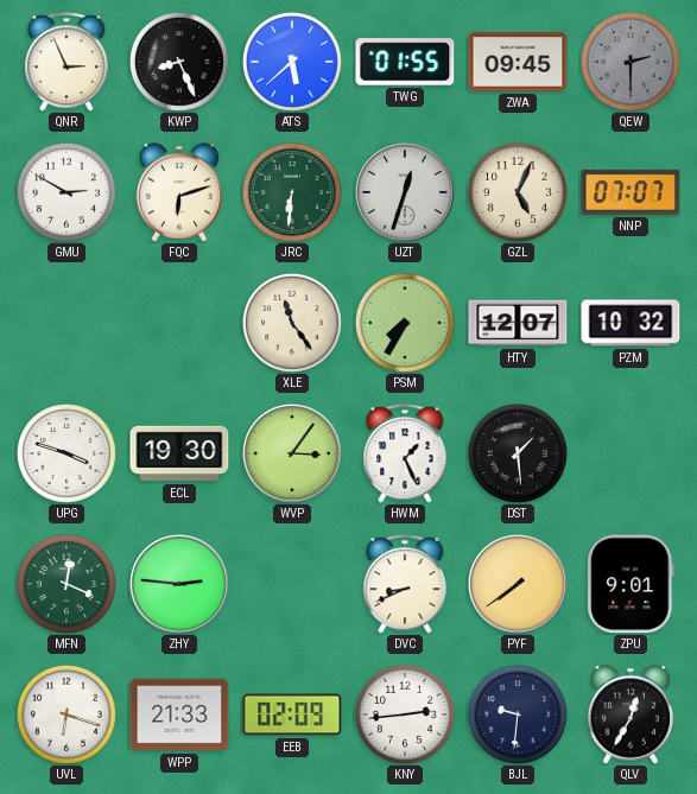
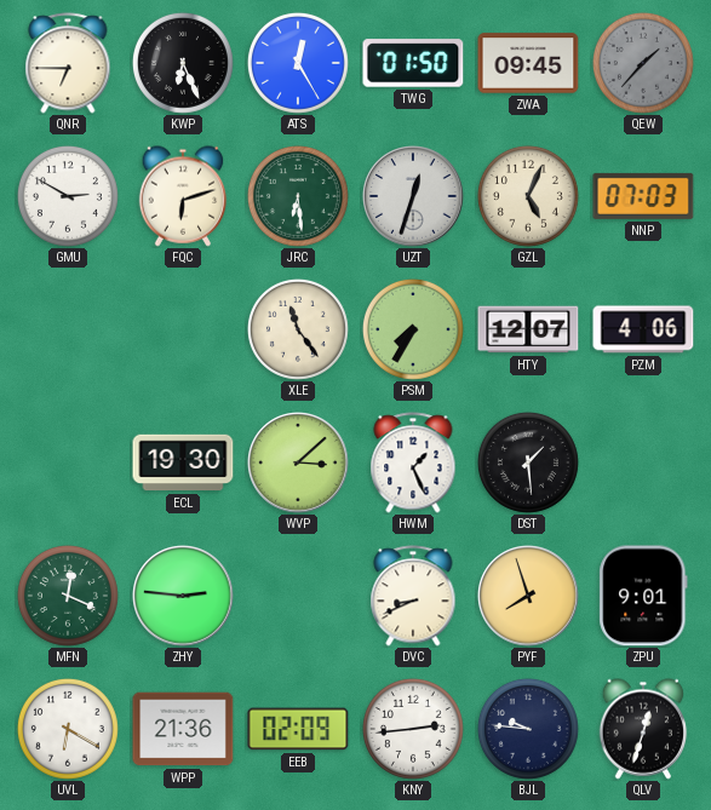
QNR: 2:56 -> 6:45
KWP: 8:26 -> 6:26
ATS: 5:38 -> 12:25
TWG: 01:55 -> 01:50
QEW: 2:30 -> 1:37
JRC: 6:31 -> 6:29
NNP: 07:07 -> 07:03
PZM: 10:32 -> 4:06
UPG: 3:48 -> none
WVP: 3:06 -> 3:08
PYF: 7:39 -> 7:57
UVL: 6:18 -> 6:20
WPP: 21:33 -> 21:36
BJL: 9:31 -> 9:46
QLV: 12:35 -> 12:33
